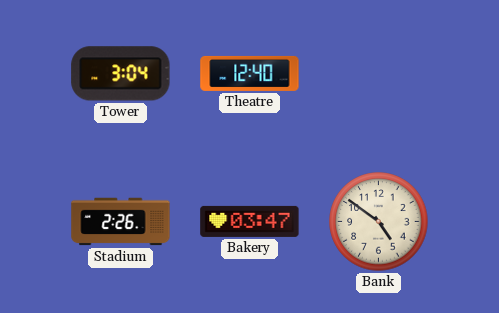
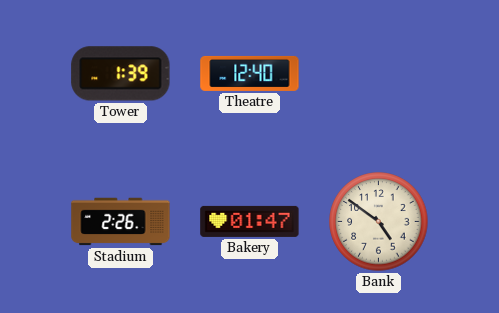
Tower: 3:04 -> 1:39
Bakery: 03:47 -> 01:47
